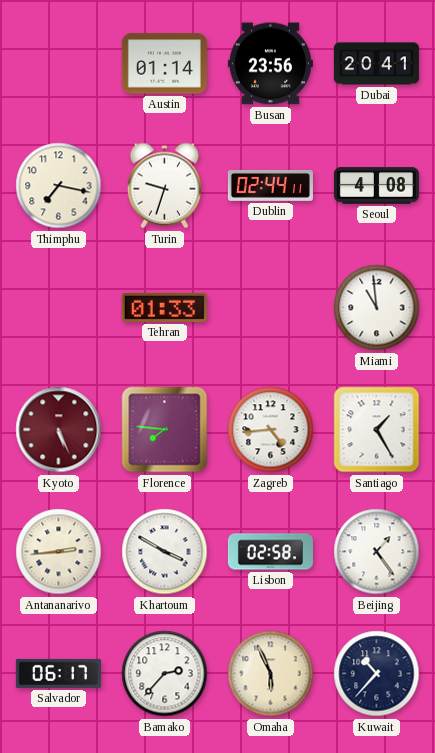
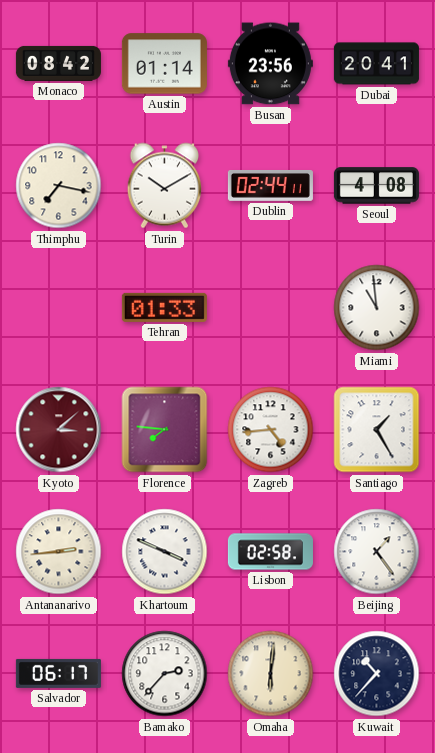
Monaco: none -> 08:42
Turin: 9:33 -> 10:10
Kyoto: 5:26 -> 3:08
Khartoum: 3:50 -> 3:49
Omaha: 5:56 -> 6:01
